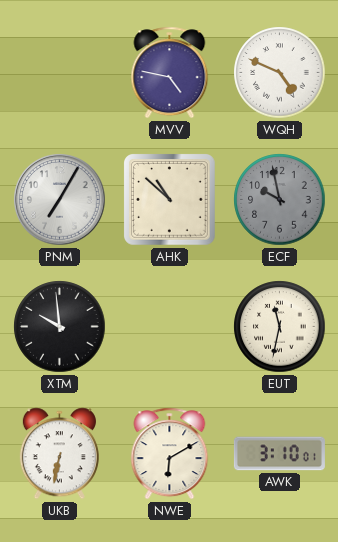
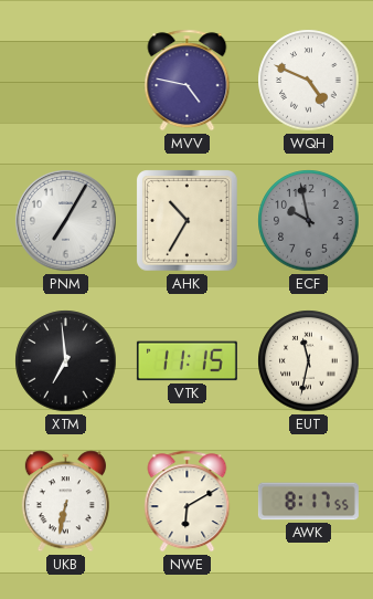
AHK: 10:52 -> 10:35
XTM: 9:59 -> 6:59
VTK: none -> 11:15
AWK: 3:10 -> 8:17
